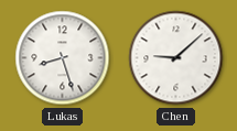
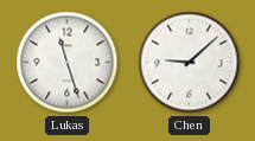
Lukas: 8:27 -> 11:27
